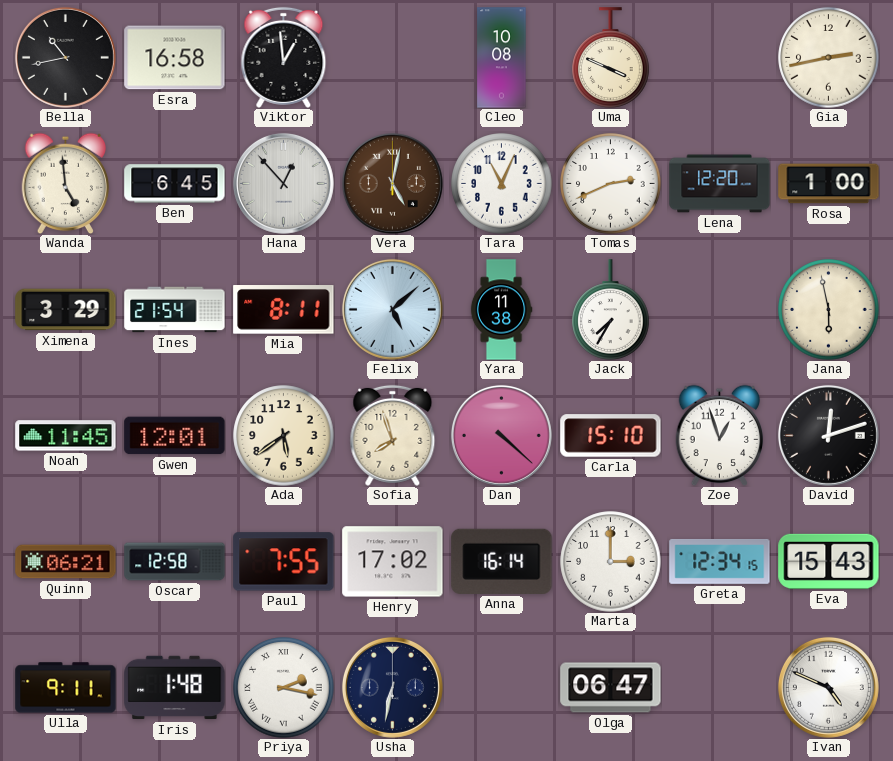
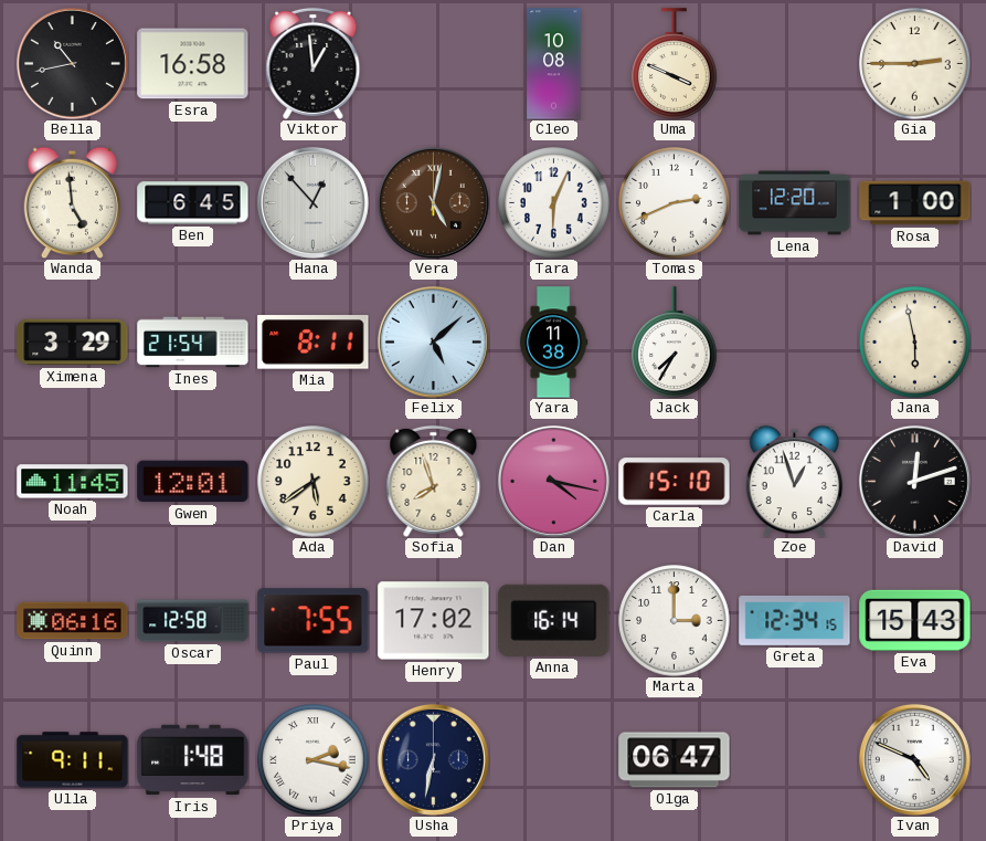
Gia: 2:43 -> 2:45
Tara: 11:04 -> 6:04
Dan: 4:22 -> 4:17
Quinn: 06:21 -> 06:16
